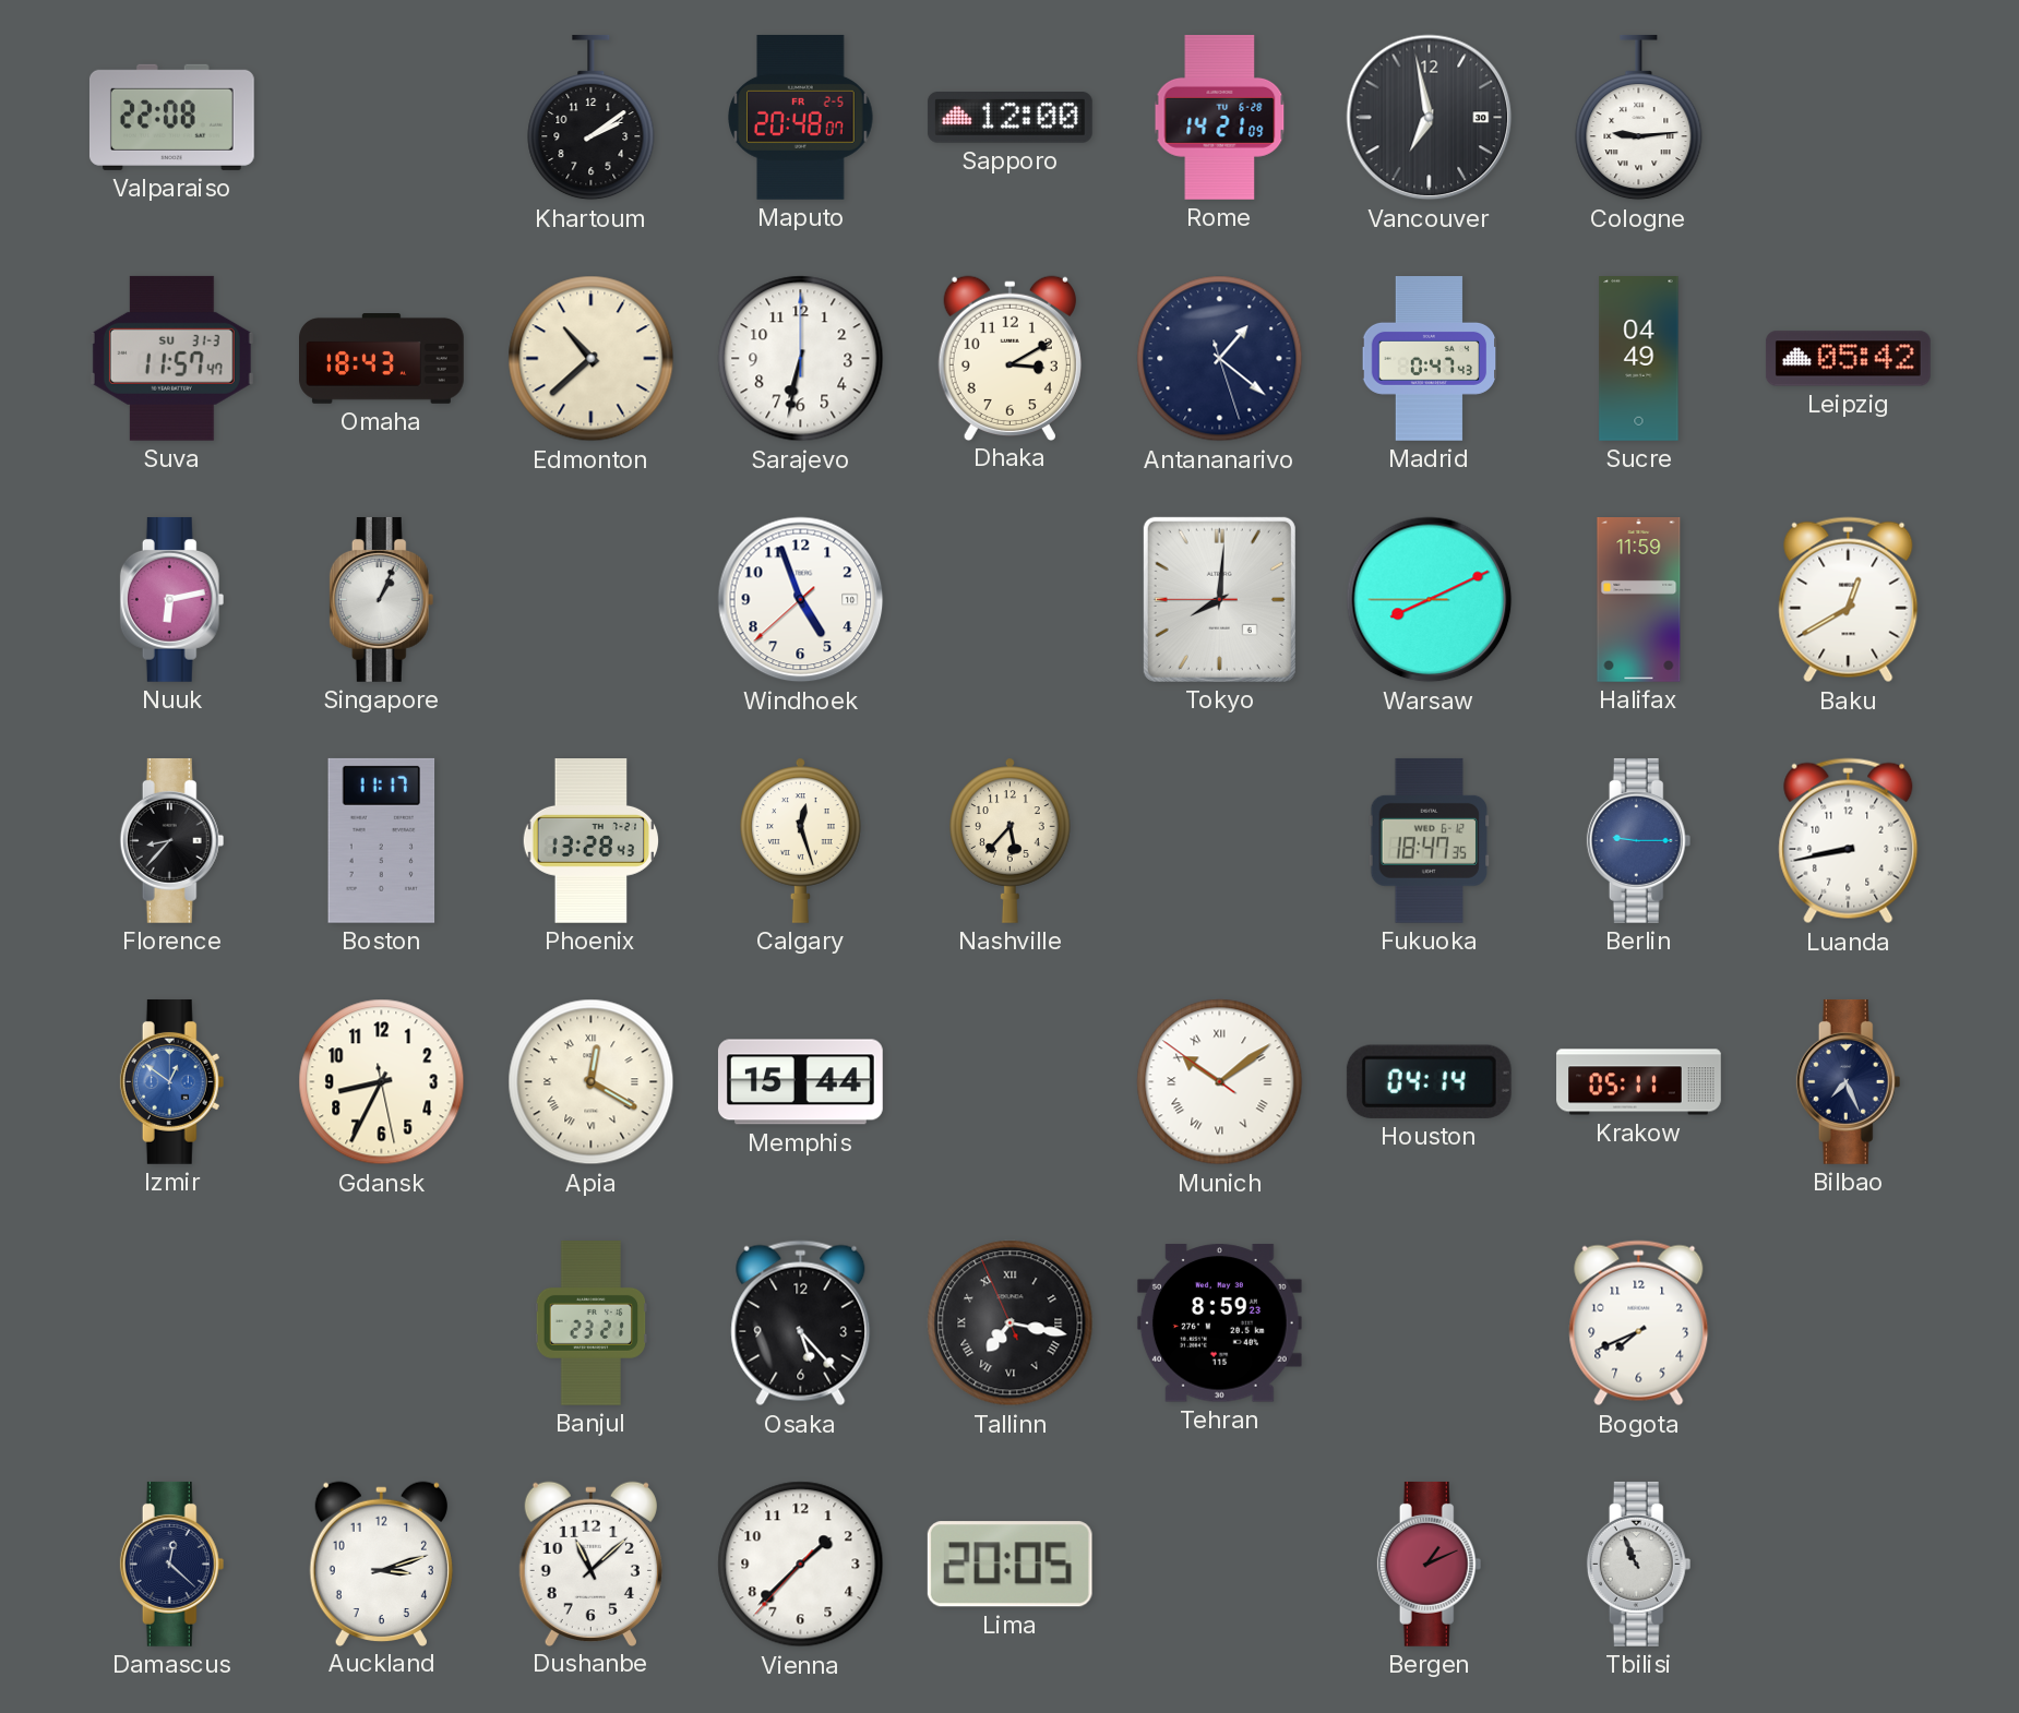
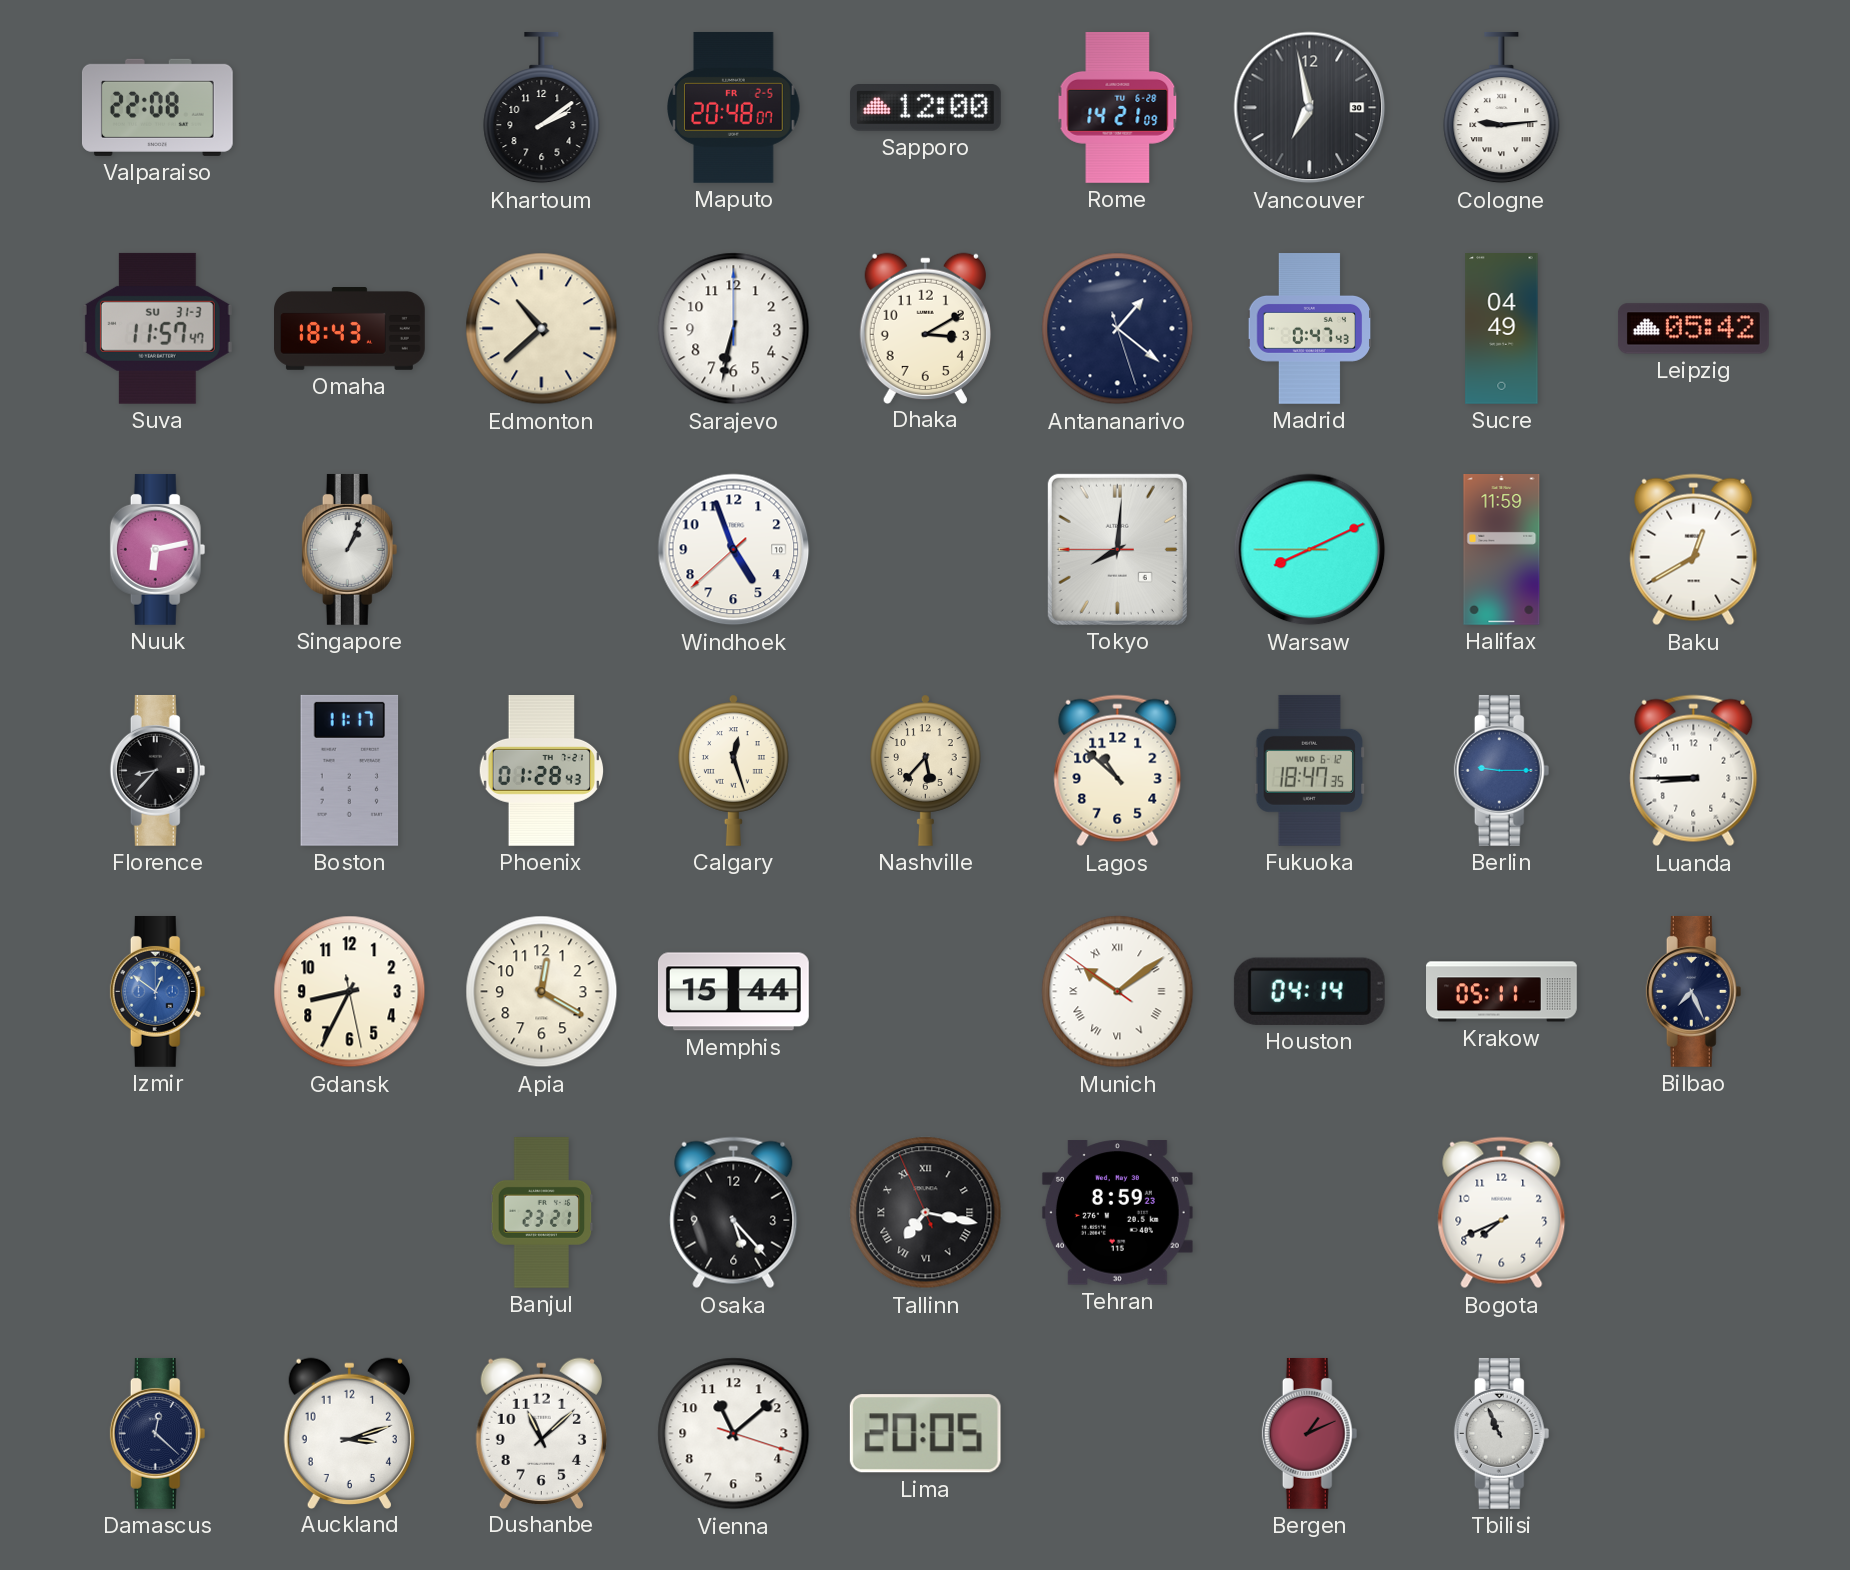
Phoenix: 13:28 -> 01:28
Lagos: none -> 10:52
Luanda: 8:43 -> 8:45
Apia numerals: Roman -> Arabic
Vienna: 1:37 -> 11:08
